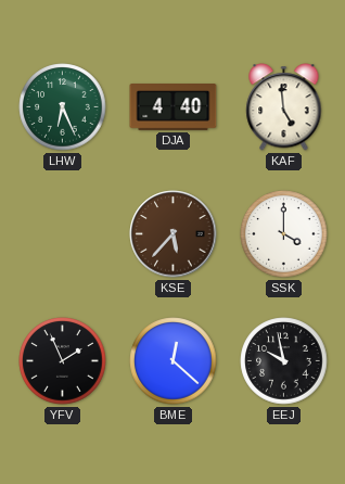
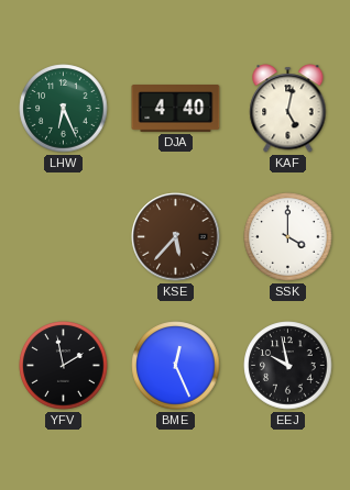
KAF: 4:59 -> 5:02
YFV: 1:56 -> 1:58
BME: 12:22 -> 12:26
